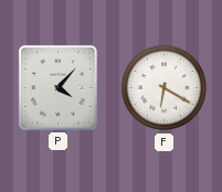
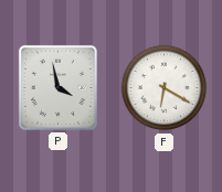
P: 4:07 -> 3:58
